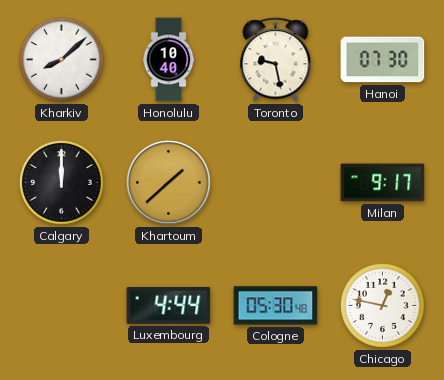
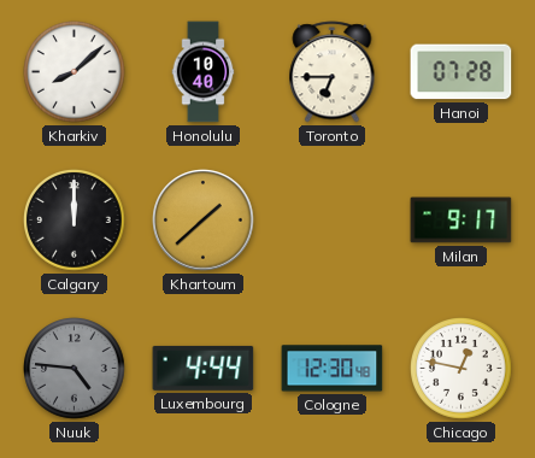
Toronto: 9:28 -> 6:45
Hanoi: 07:30 -> 07:28
Nuuk: none -> 4:46
Cologne: 05:30 -> 12:30
